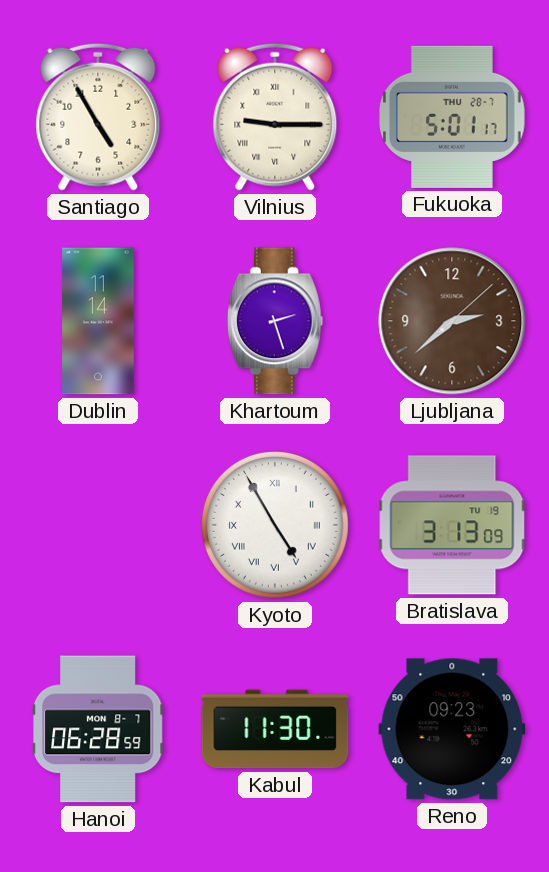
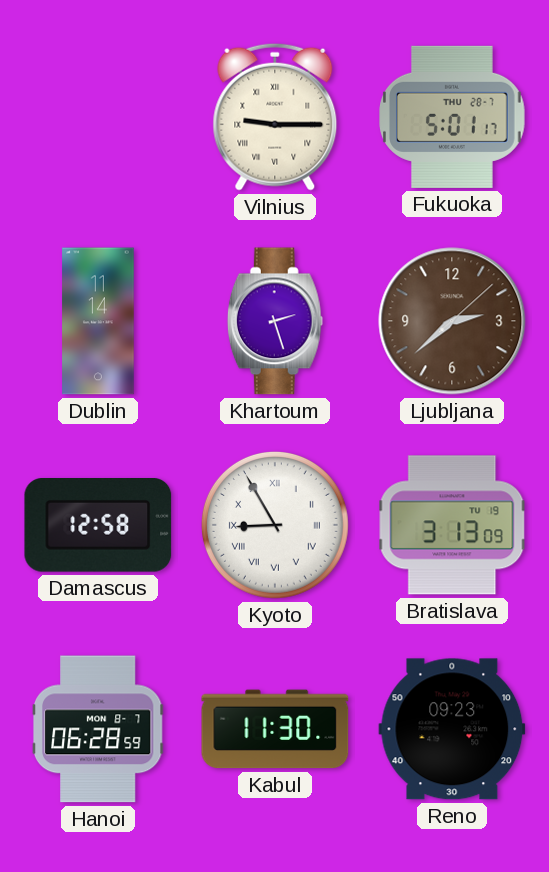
Santiago: 4:55 -> none
Damascus: none -> 12:58
Kyoto: 4:55 -> 8:55
